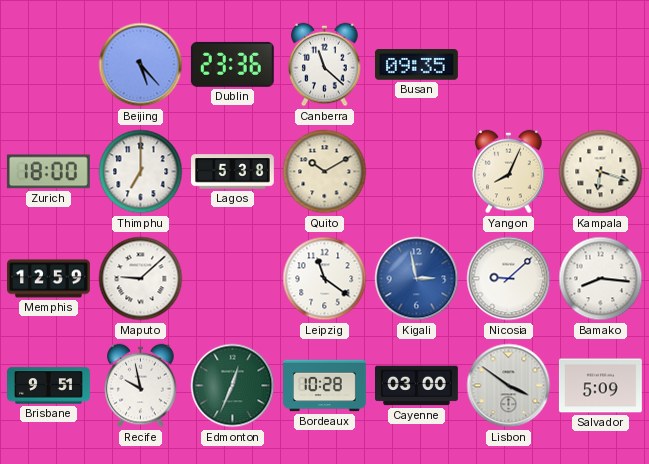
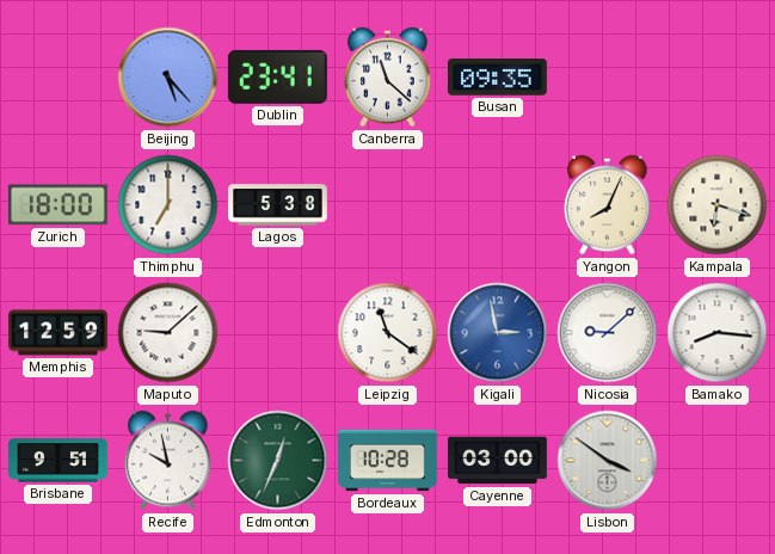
Dublin: 23:36 -> 23:41
Quito: 10:10 -> none
Salvador: 5:09 -> none
